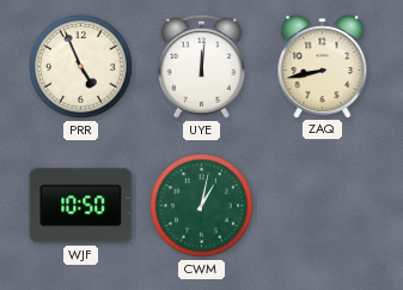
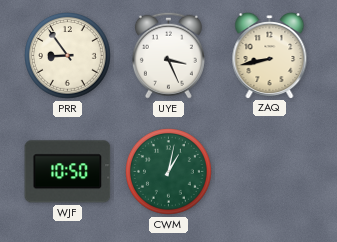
PRR: 4:56 -> 8:54
UYE: 12:01 -> 3:26
